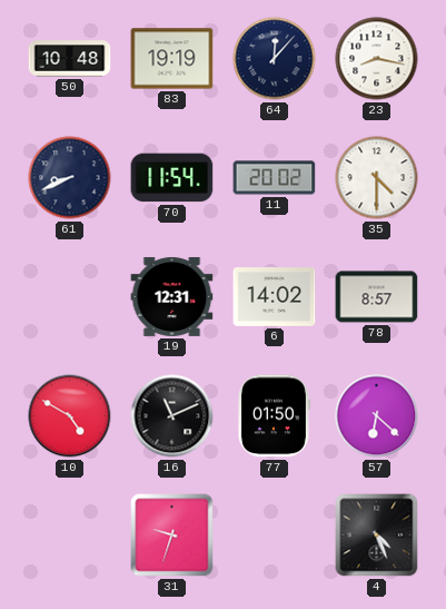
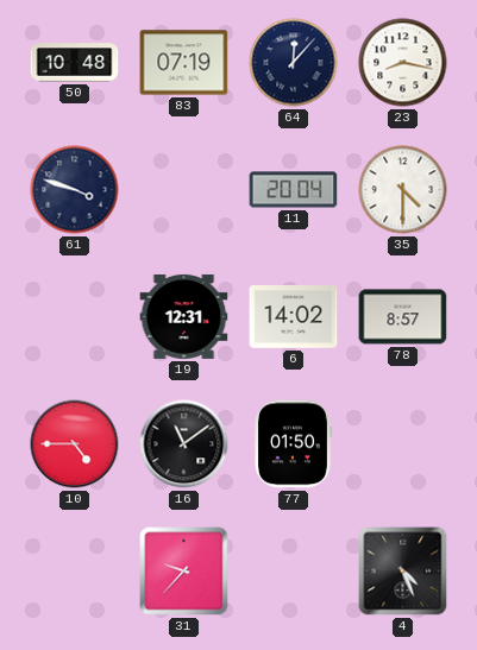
83: 19:19 -> 07:19
61: 8:41 -> 3:48
70: 11:54 -> none
11: 20:02 -> 20:04
10: 4:50 -> 4:45
16: 11:11 -> 11:09
57: 6:22 -> none
31: 9:33 -> 9:37
